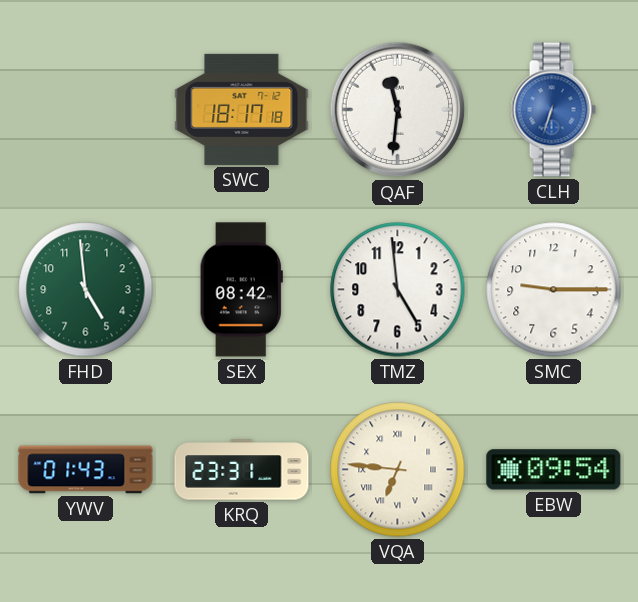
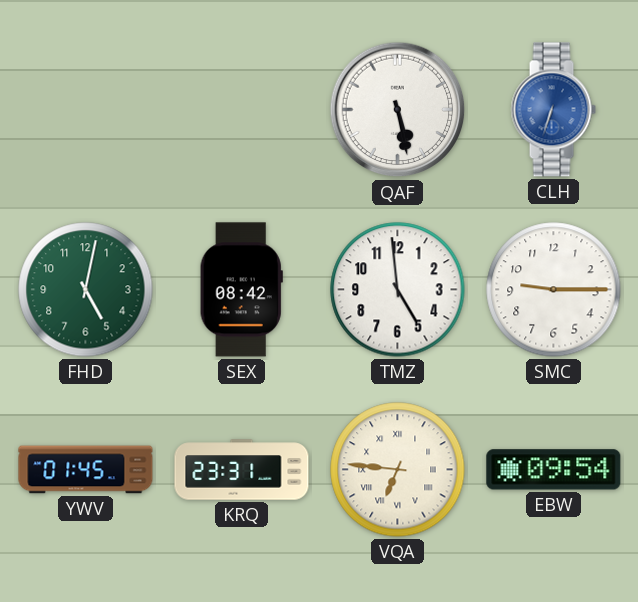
SWC: 18:17 -> none
QAF: 11:31 -> 5:28
FHD: 4:59 -> 5:02
YWV: 01:43 -> 01:45
